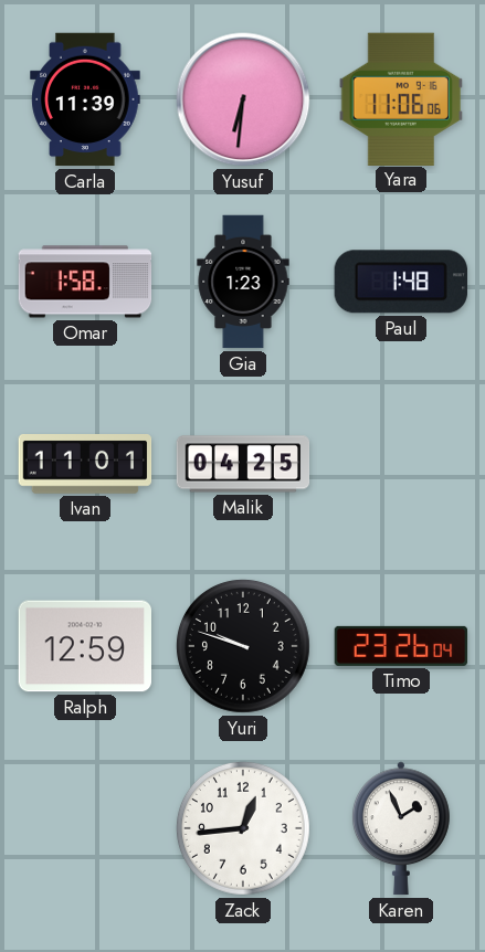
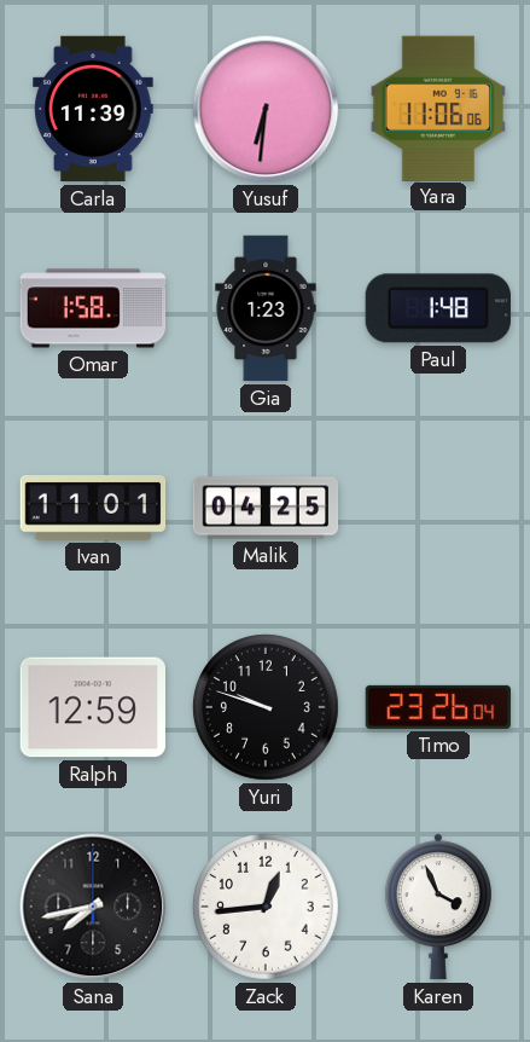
Sana: none -> 7:43
Karen: 1:56 -> 3:56
